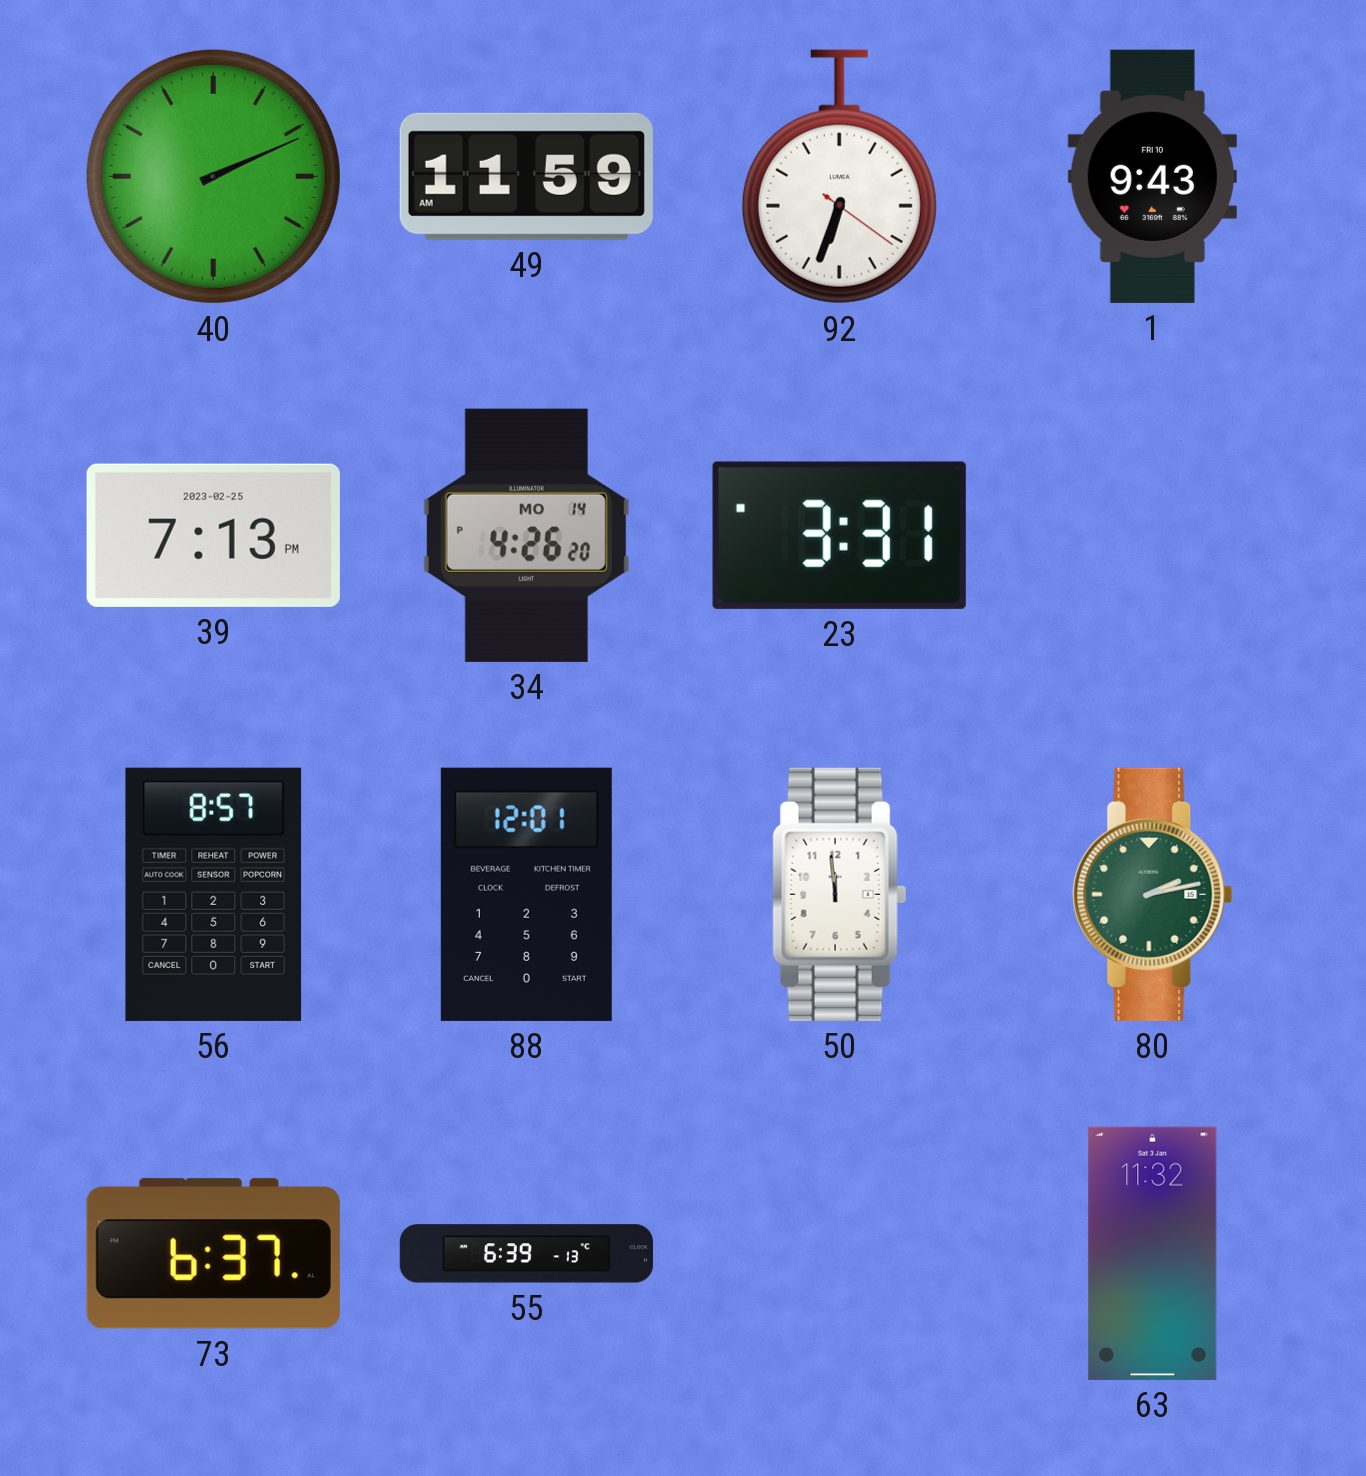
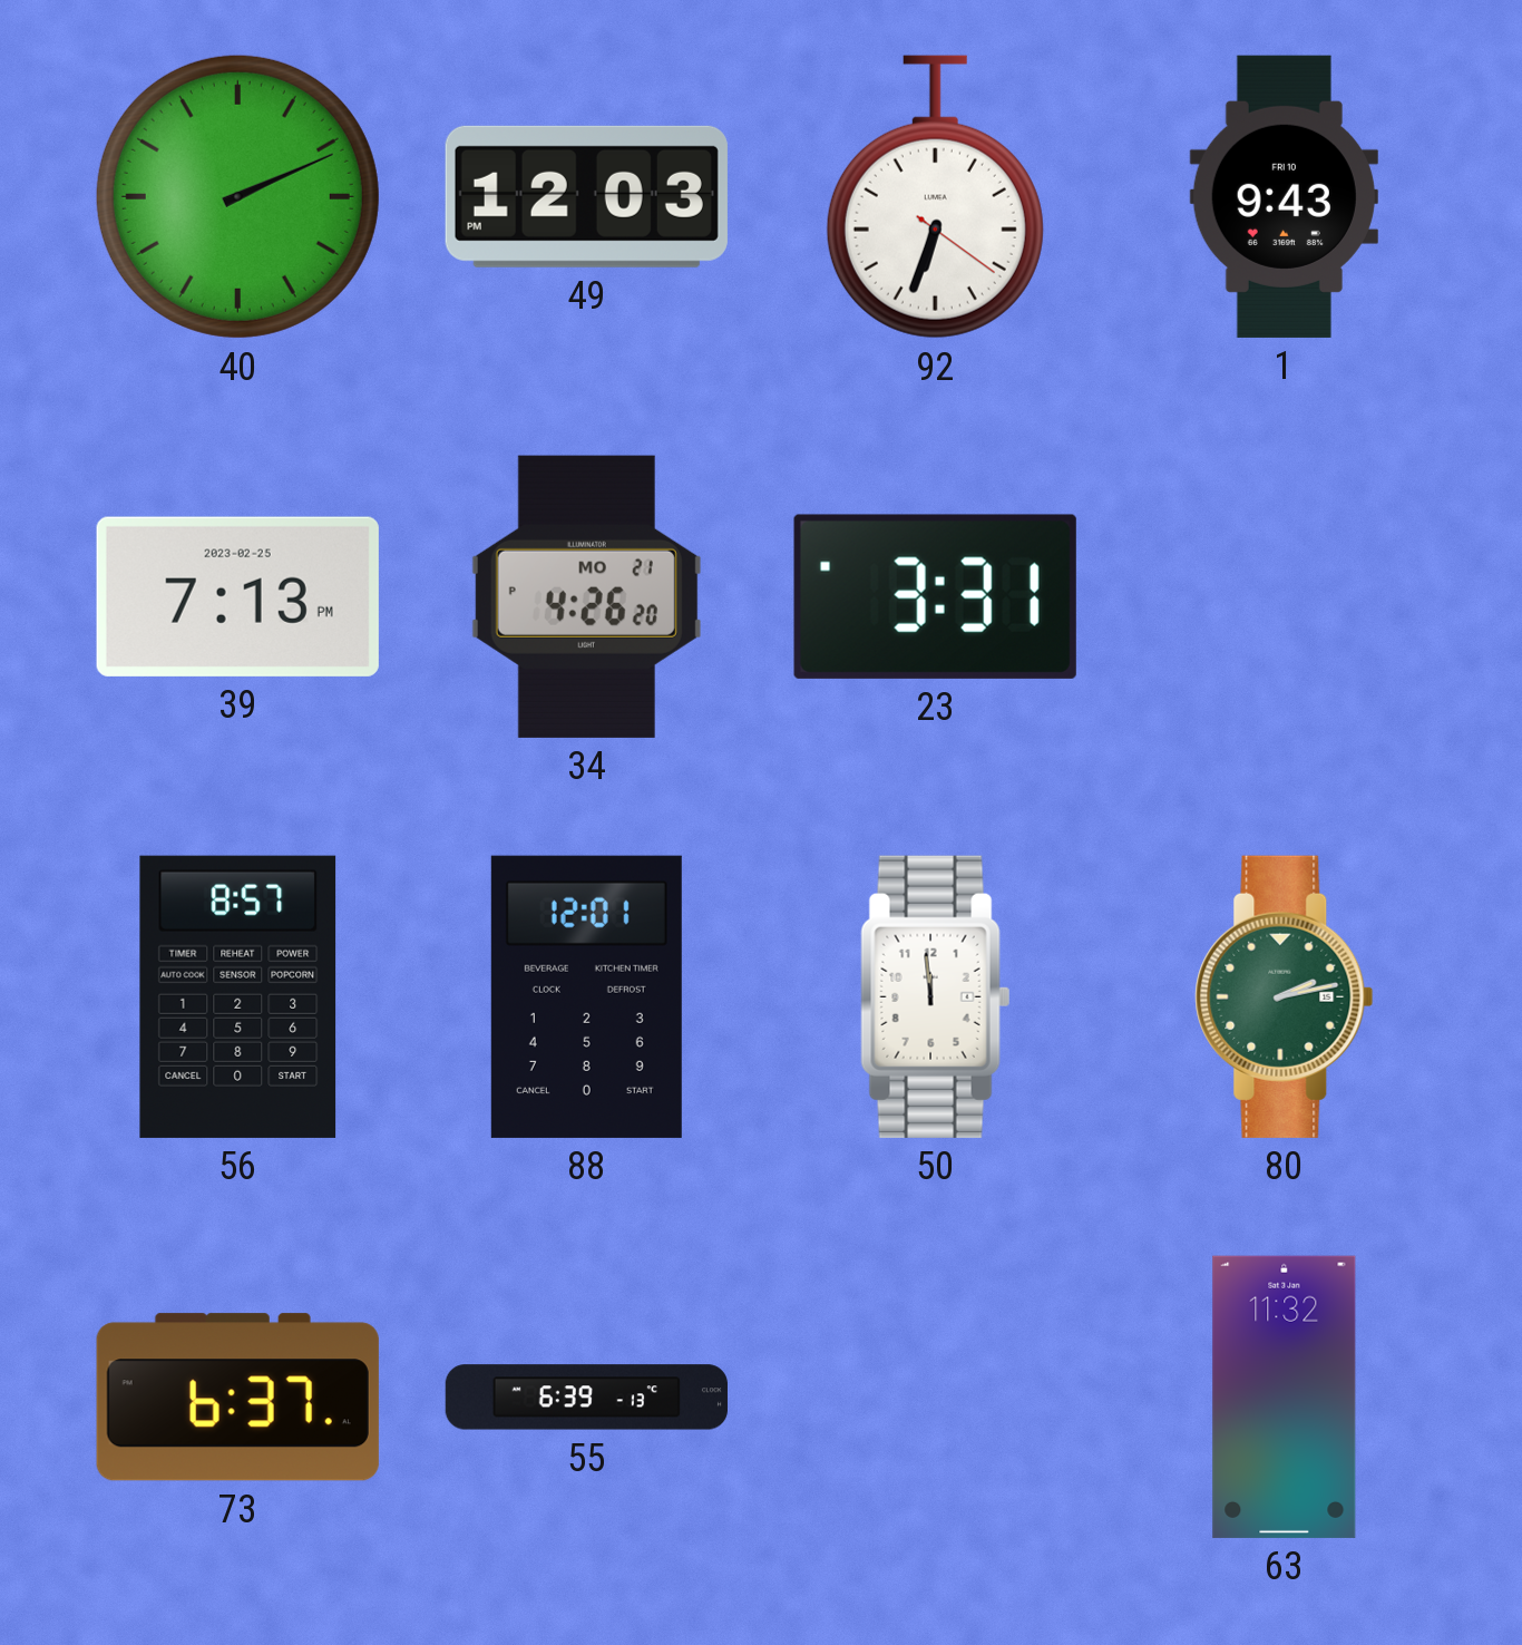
49: 11:59 -> 12:03
34 date: MO 14 -> MO 21
